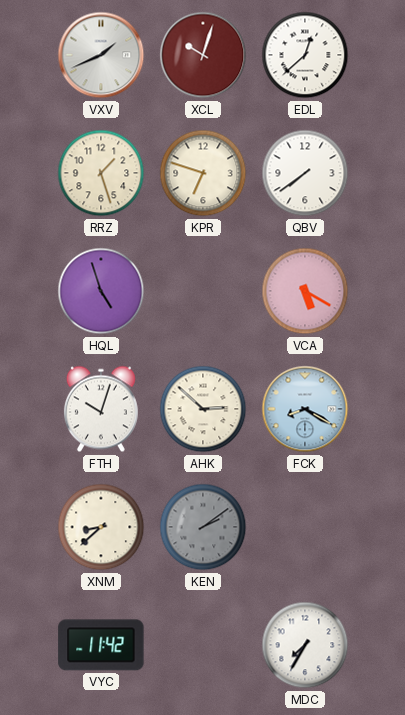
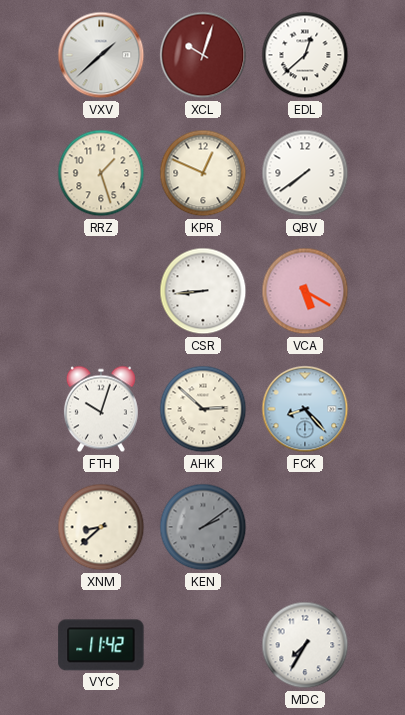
VXV: 1:41 -> 1:38
KPR: 6:48 -> 12:49
HQL: 4:57 -> none
CSR: none -> 8:44
FCK: 8:20 -> 8:23
